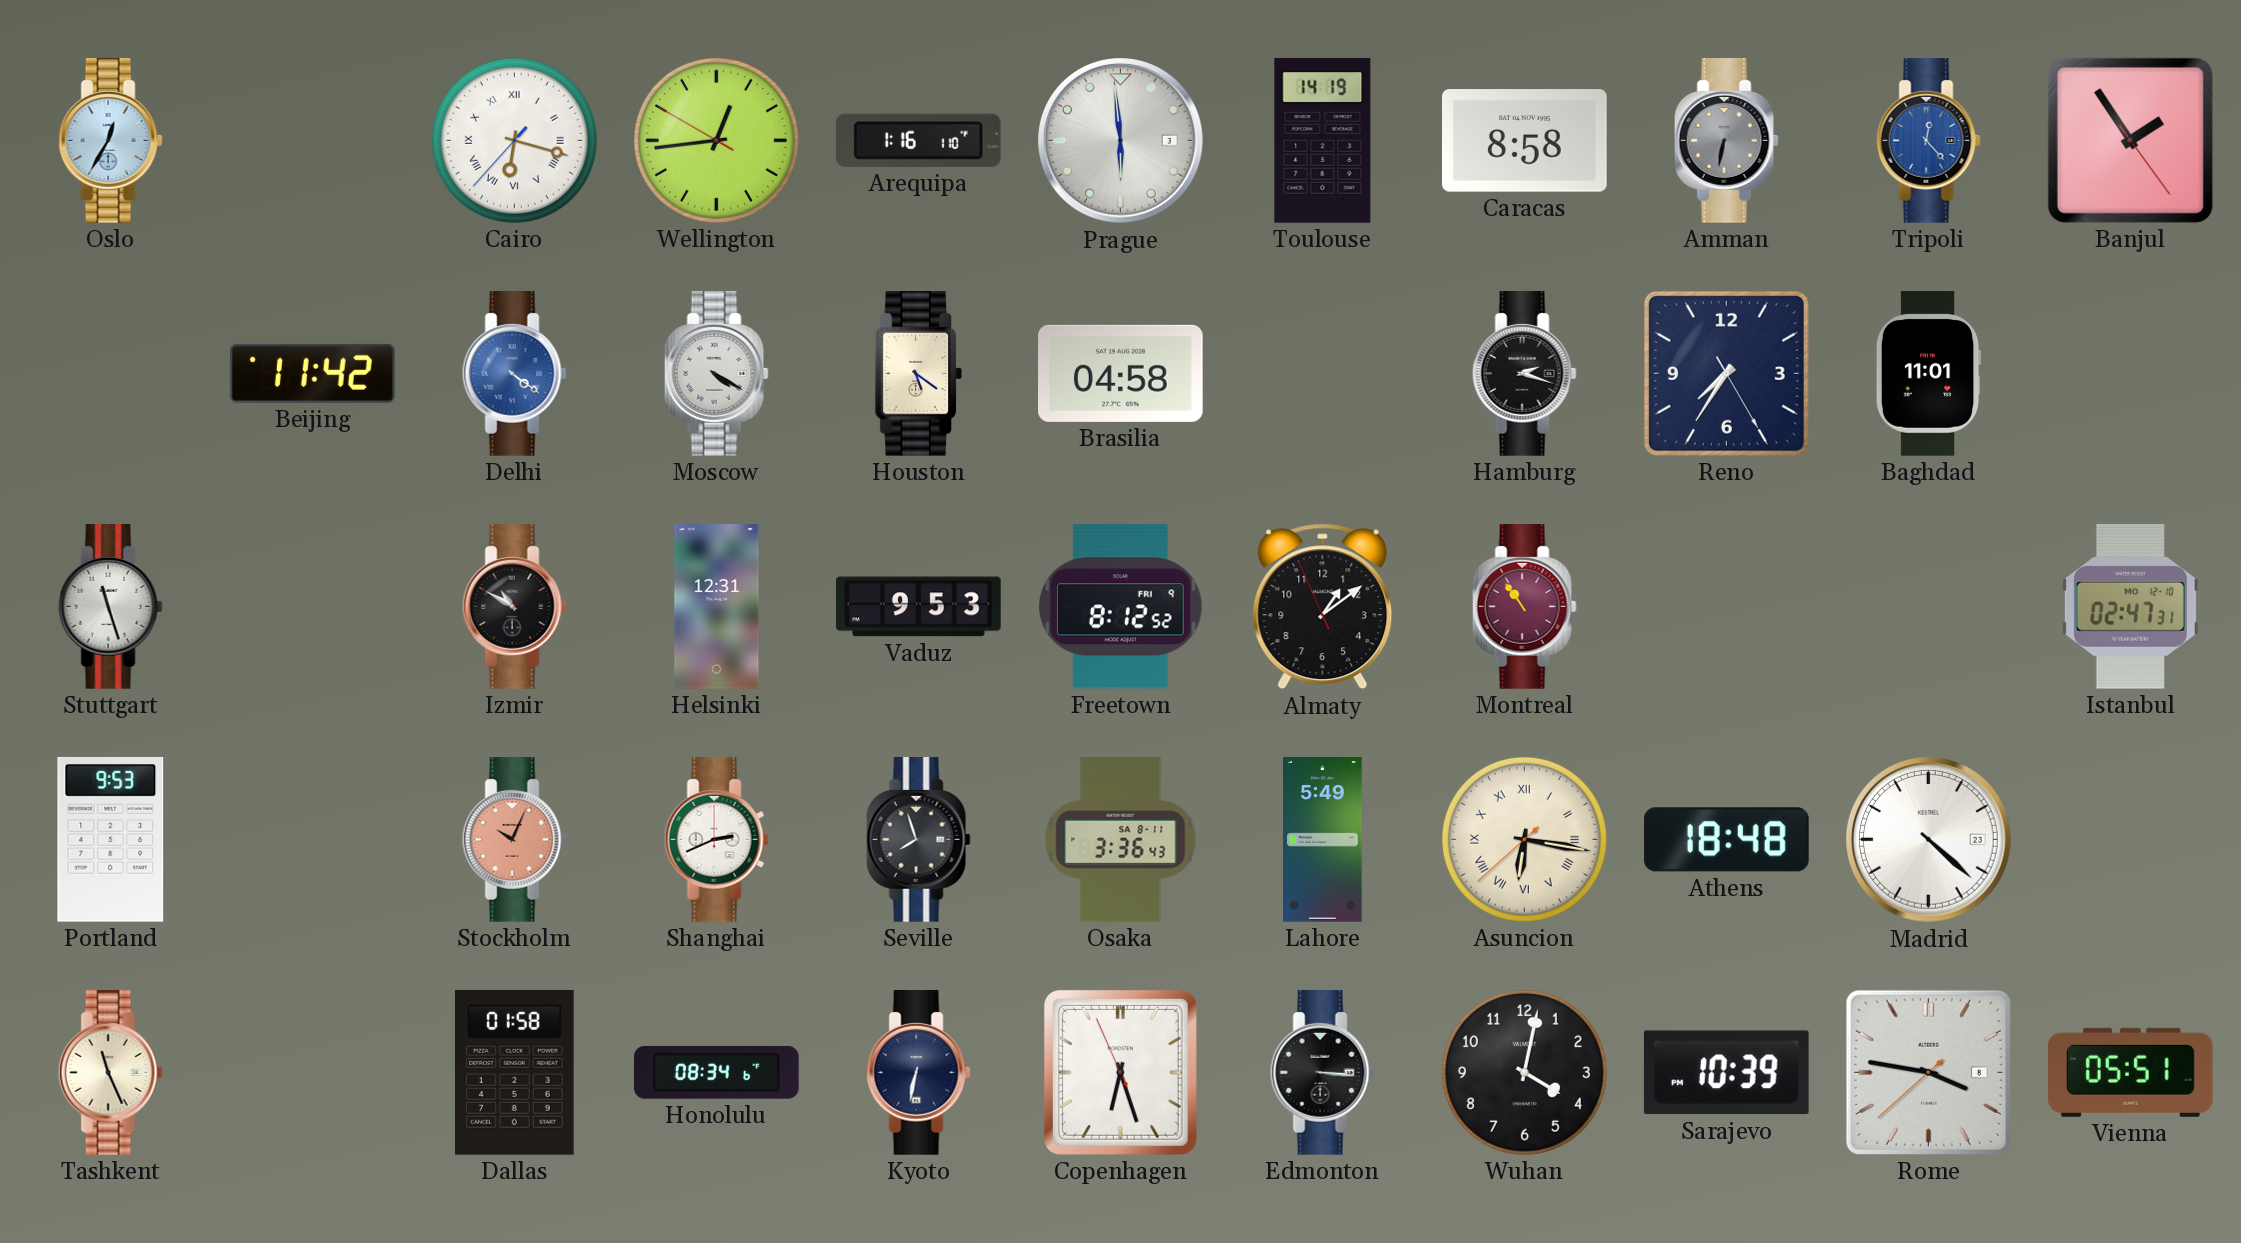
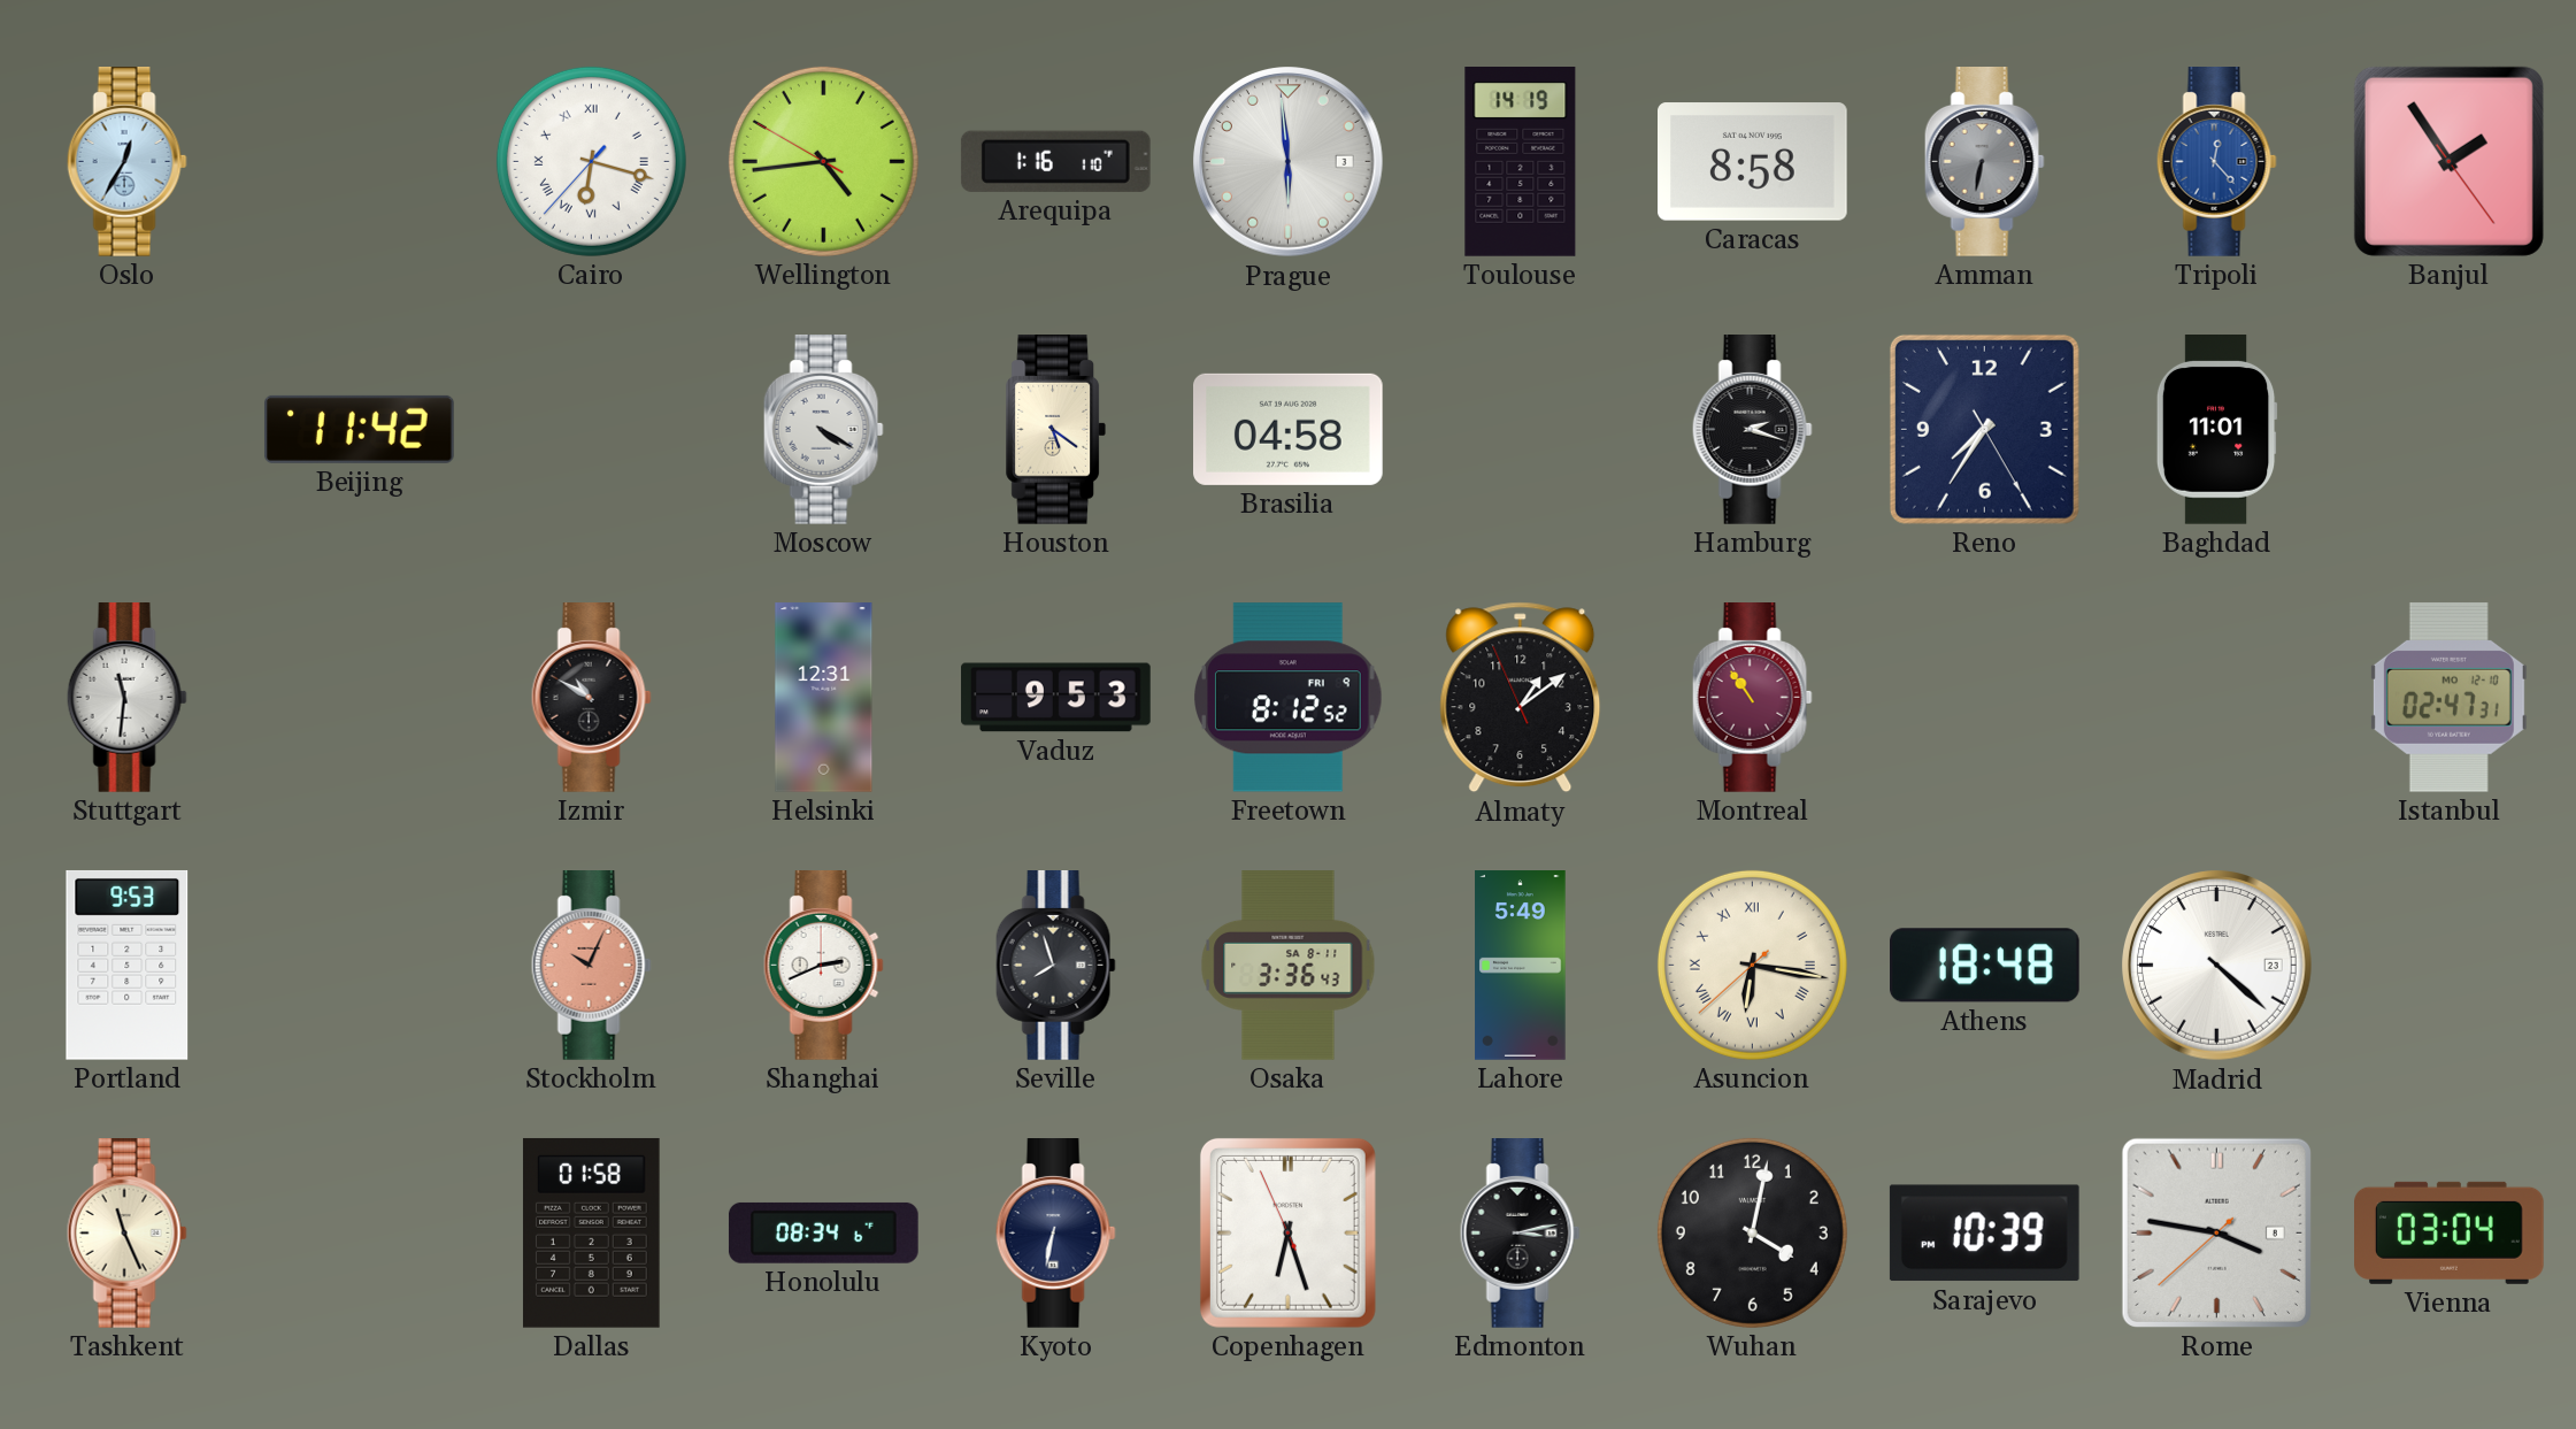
Wellington: 12:43 -> 4:43
Delhi: 4:21 -> none
Stuttgart: 11:27 -> 11:31
Edmonton: 3:16 -> 3:13
Vienna: 05:51 -> 03:04
